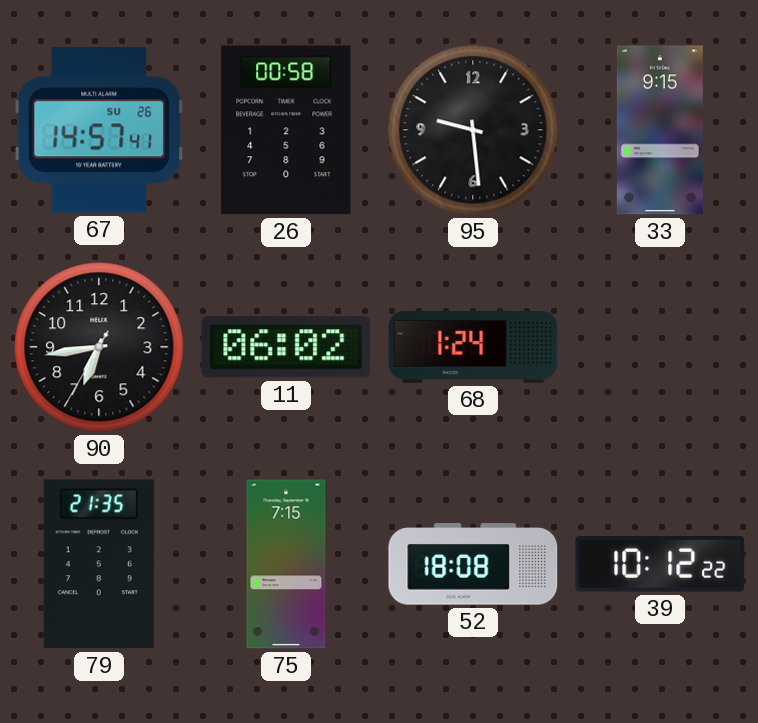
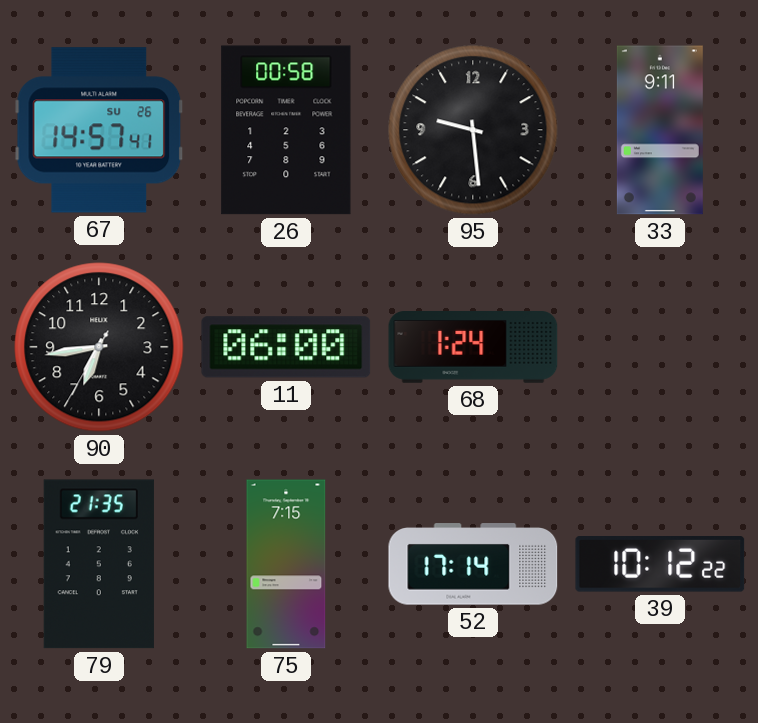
33: 9:15 -> 9:11
11: 06:02 -> 06:00
52: 18:08 -> 17:14
